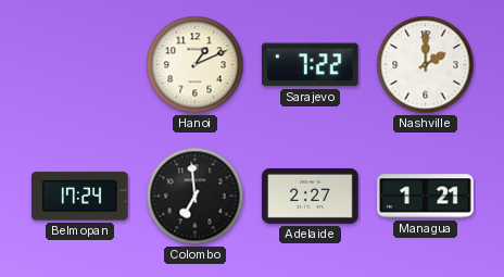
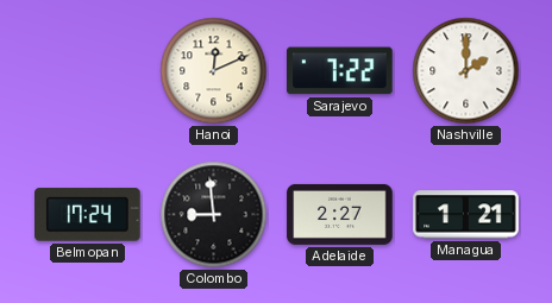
Hanoi: 1:11 -> 12:11
Colombo: 6:59 -> 8:59
